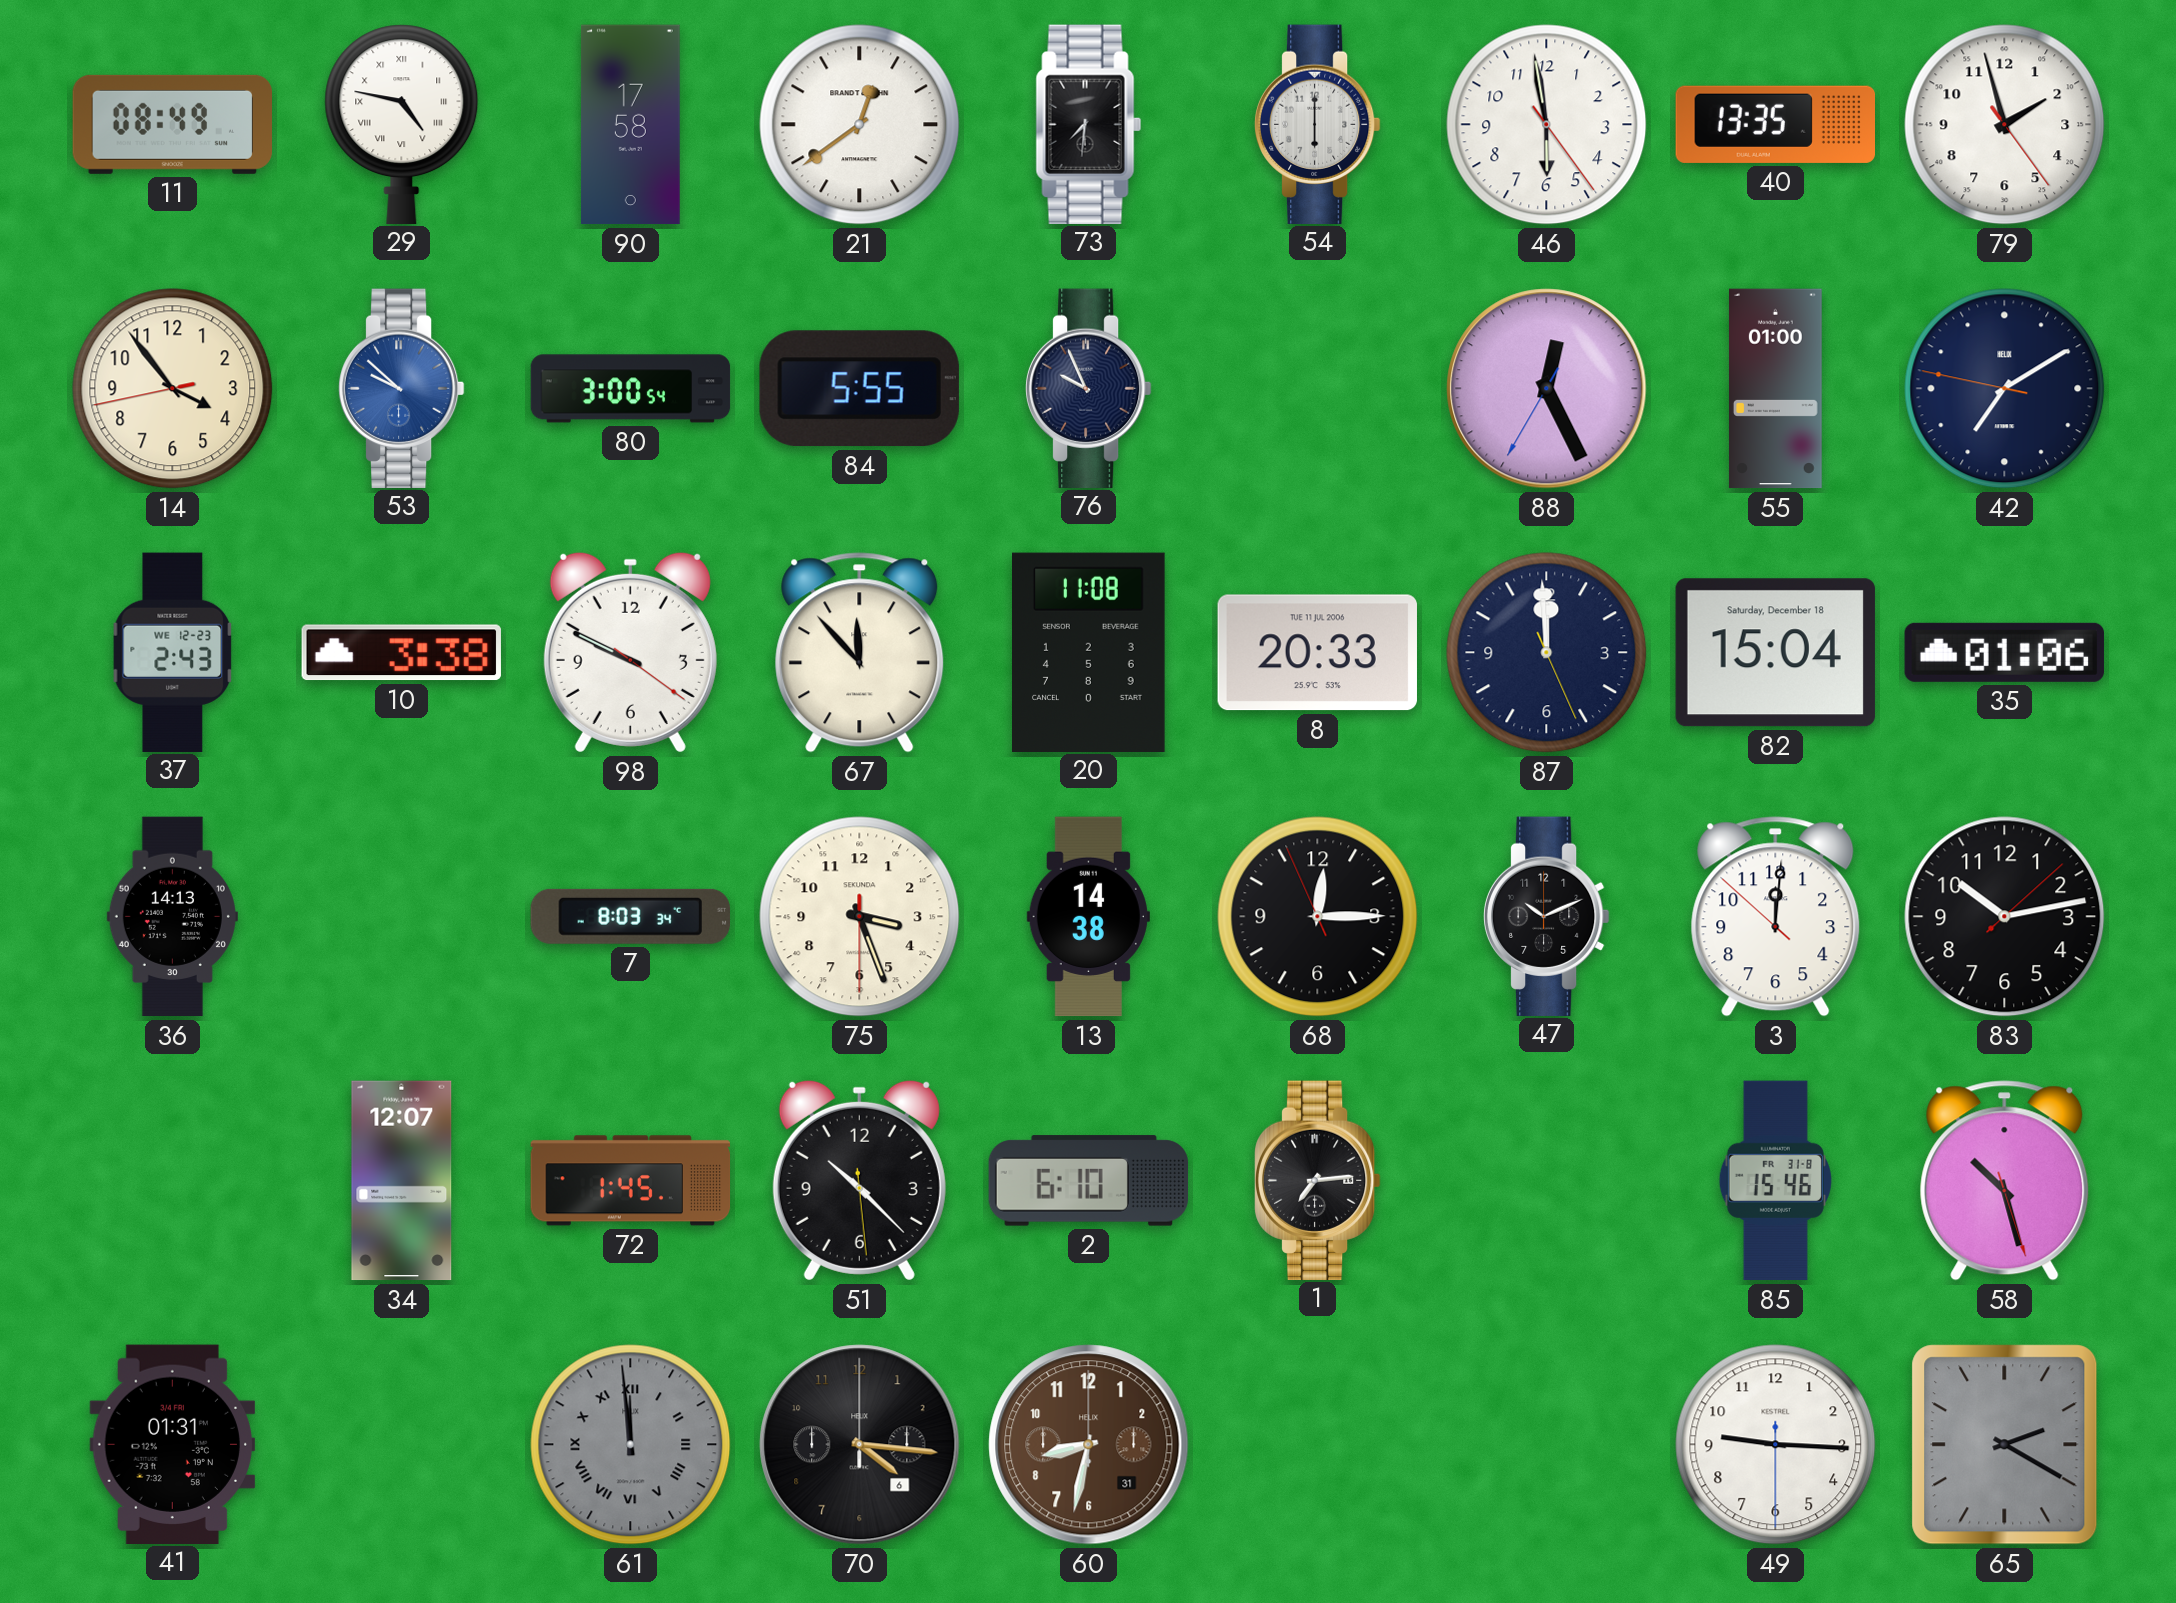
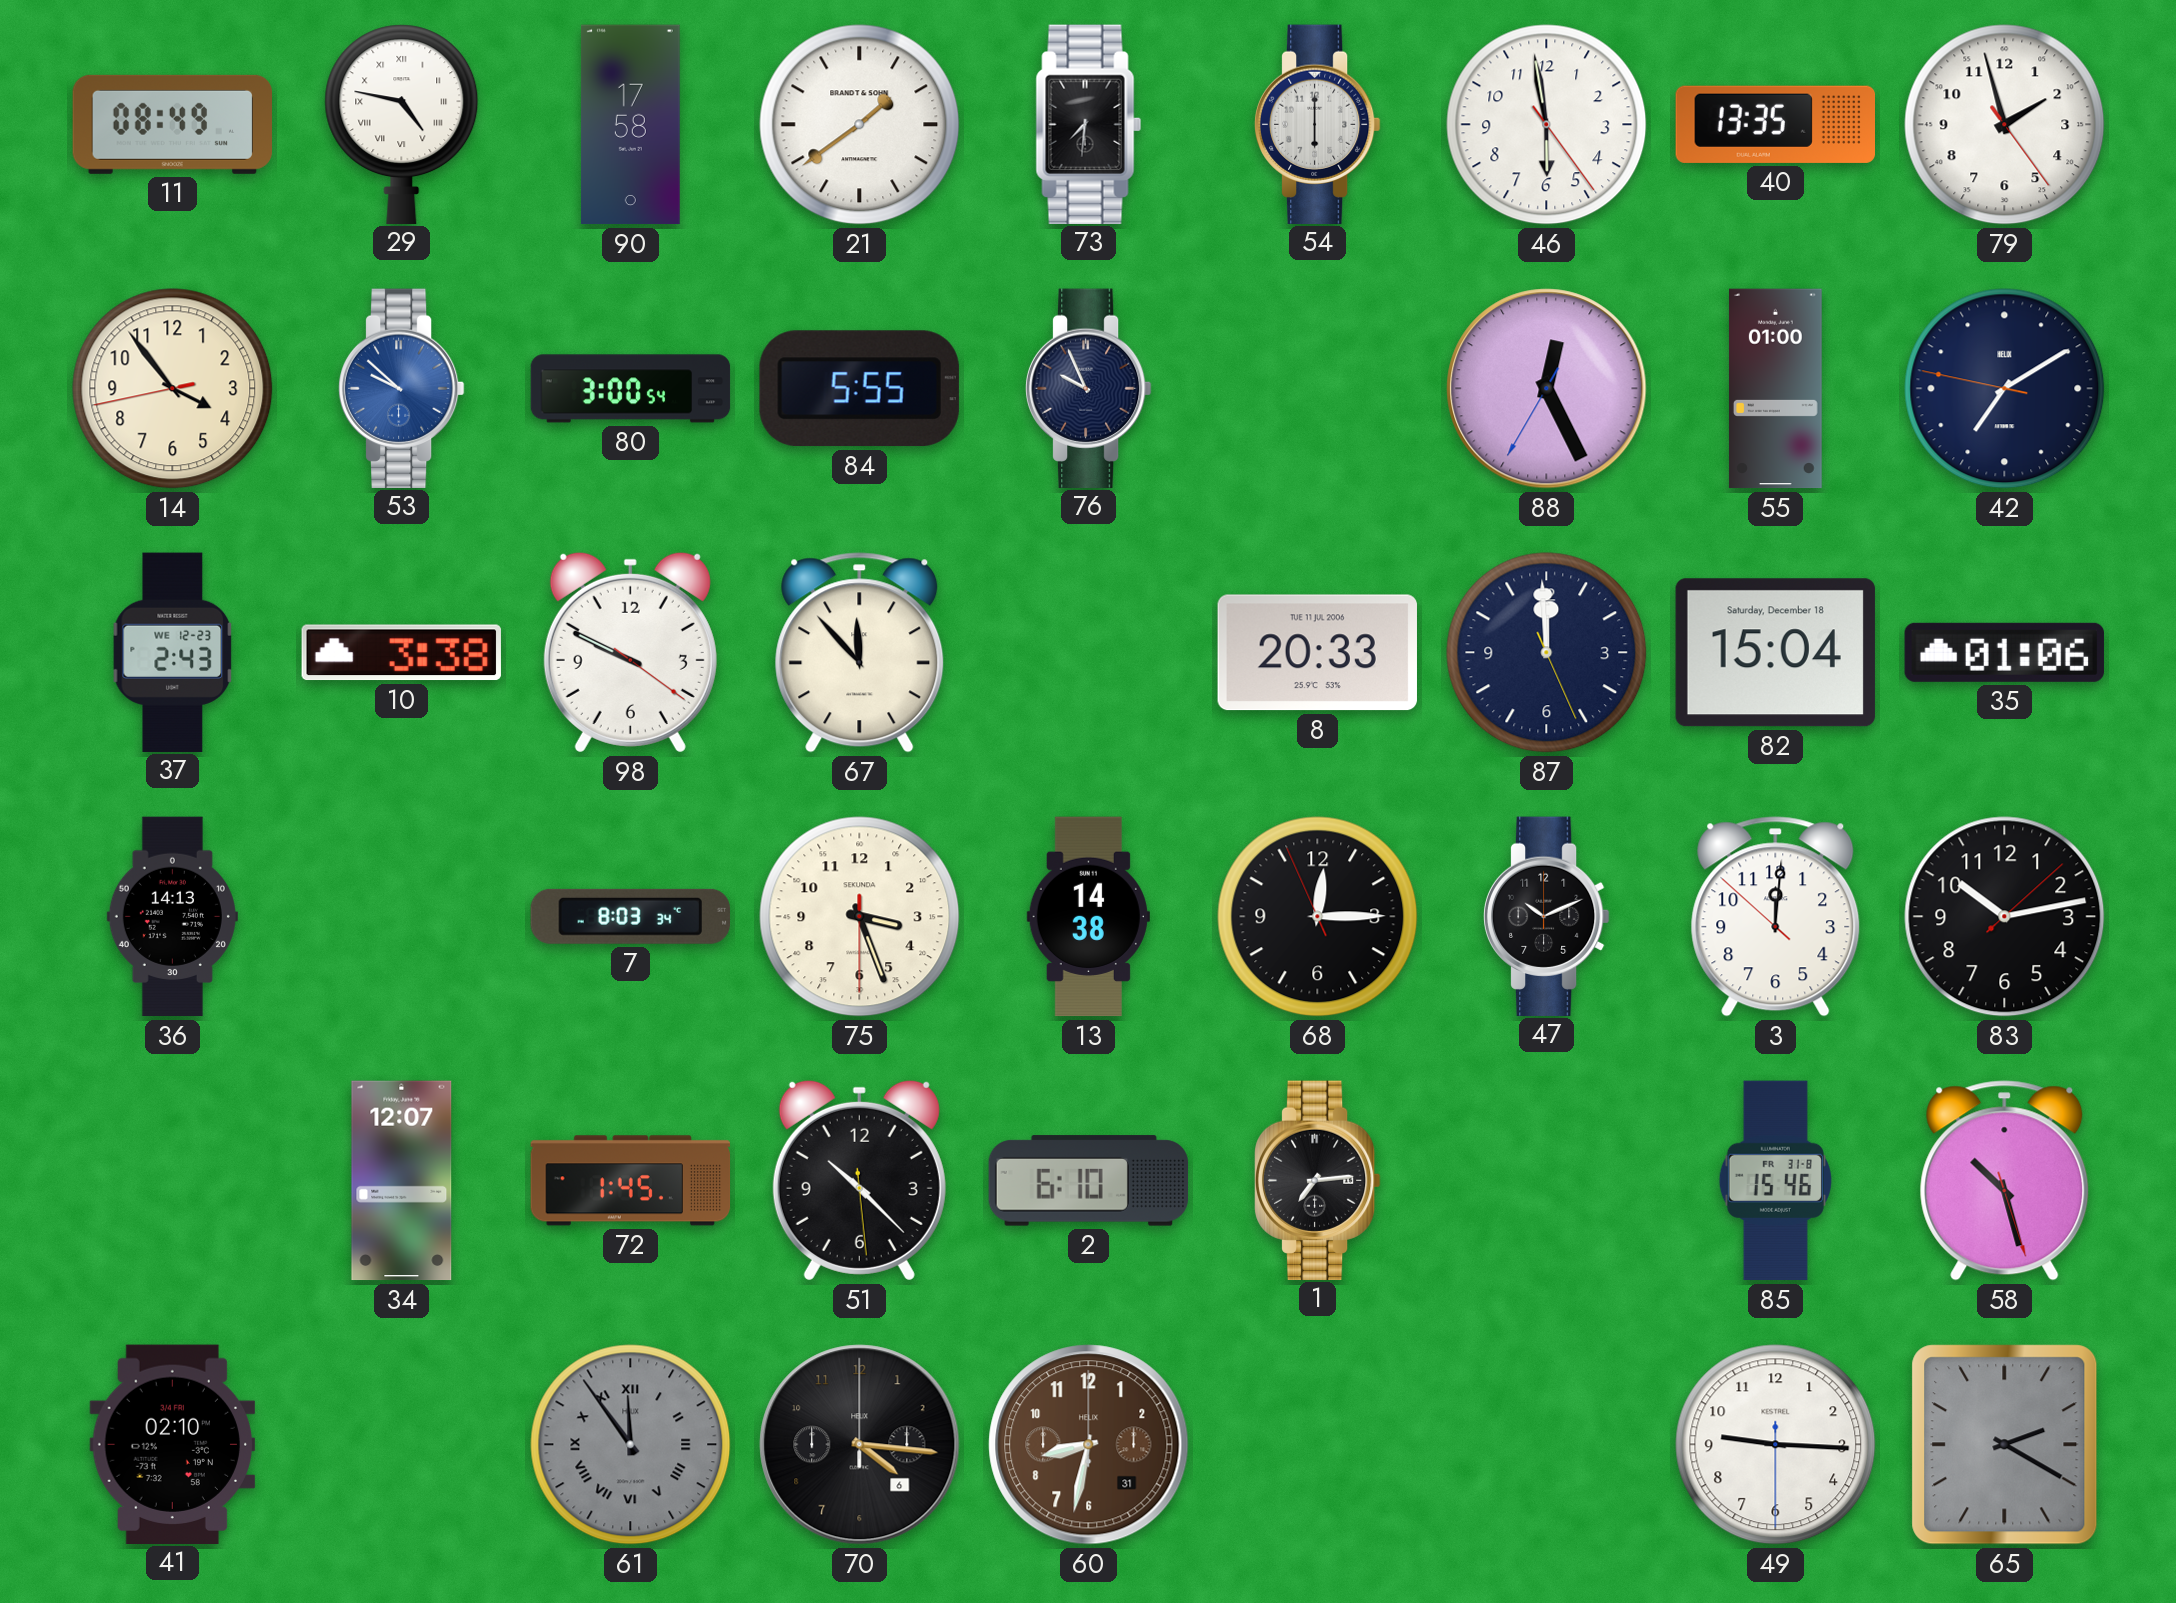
21: 12:39 -> 1:39
20: 11:08 -> none
41: 01:31 -> 02:10
61: 11:59 -> 11:54
